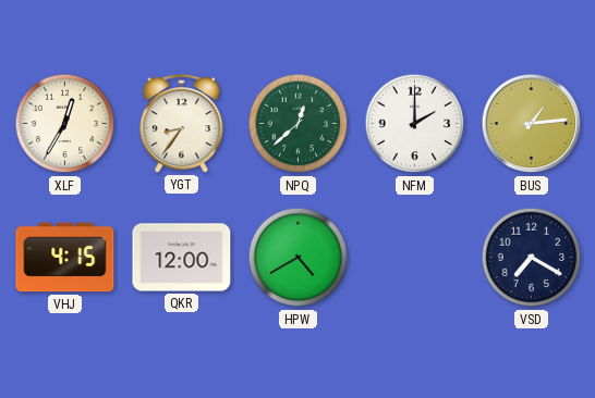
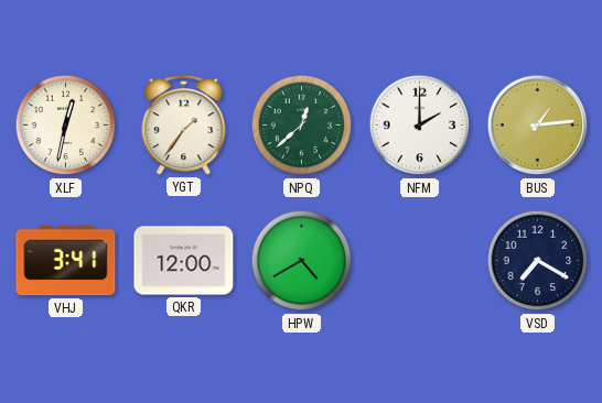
XLF: 12:35 -> 12:32
YGT: 8:36 -> 1:36
VHJ: 4:15 -> 3:41
